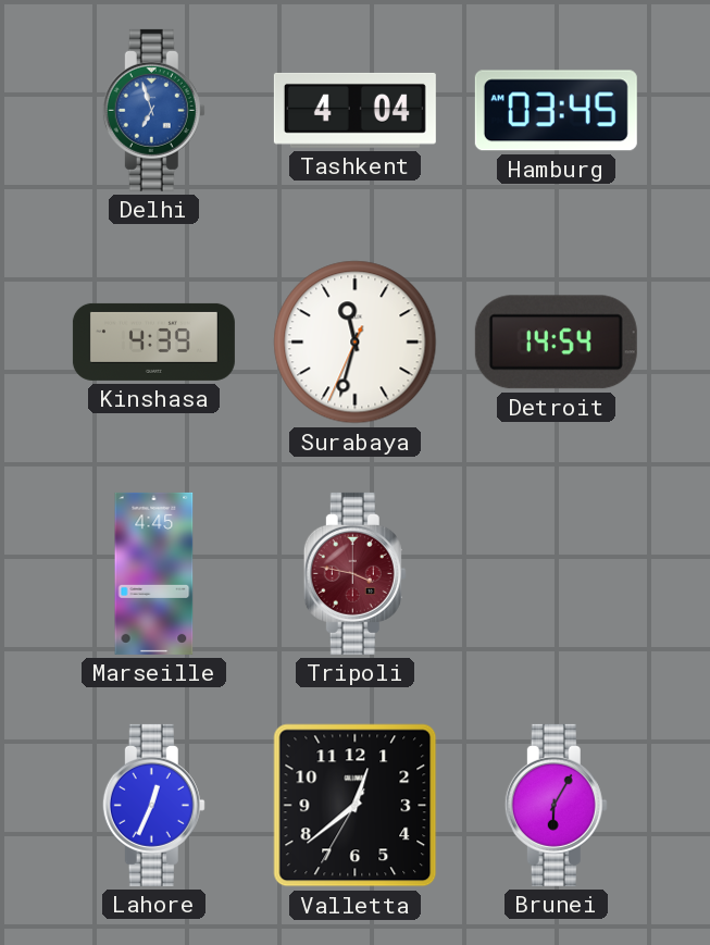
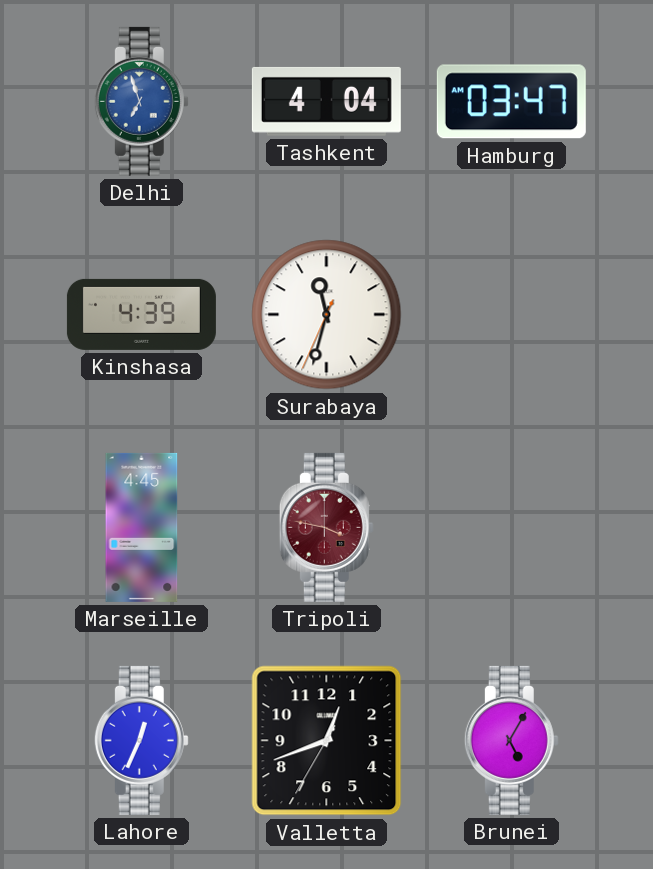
Hamburg: 03:45 -> 03:47
Detroit: 14:54 -> none
Valletta: 12:38 -> 12:41
Brunei: 6:05 -> 5:05
